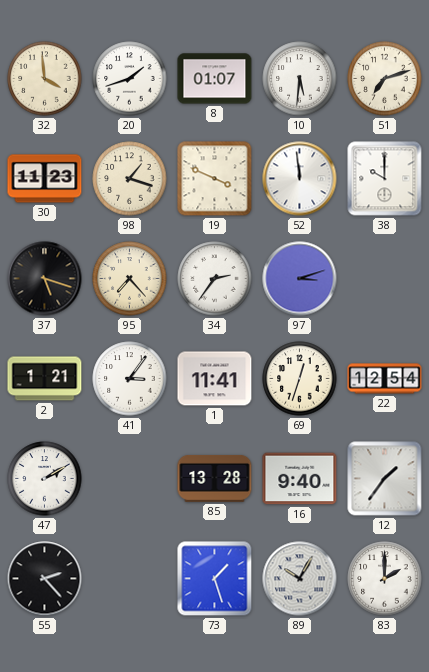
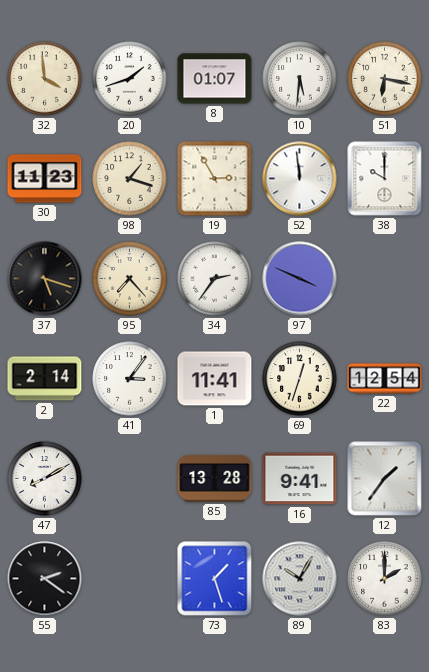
51: 7:12 -> 6:17
19: 3:49 -> 2:55
97: 3:12 -> 3:49
2: 1:21 -> 2:14
47: 2:10 -> 8:10
16: 9:40 -> 9:41
55: 2:23 -> 2:21
